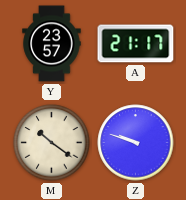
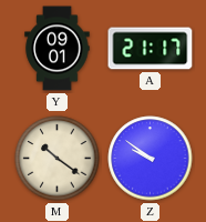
Y: 23:57 -> 09:01
Z: 9:48 -> 9:51
